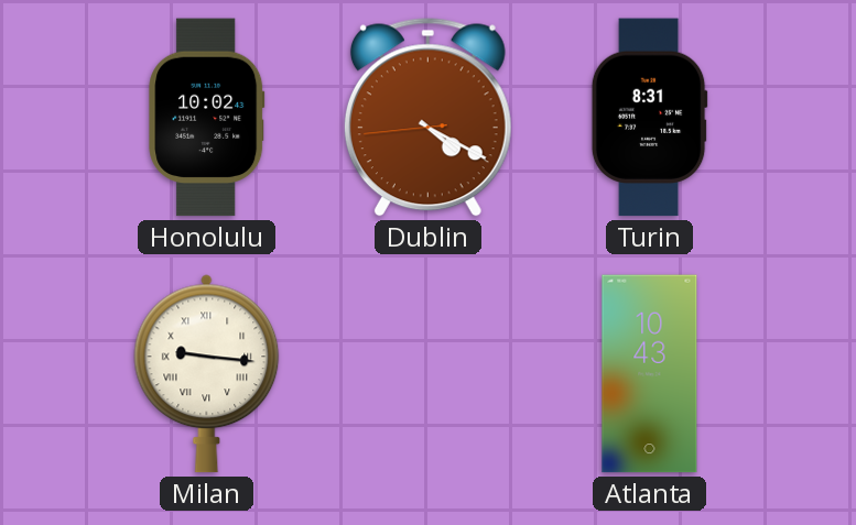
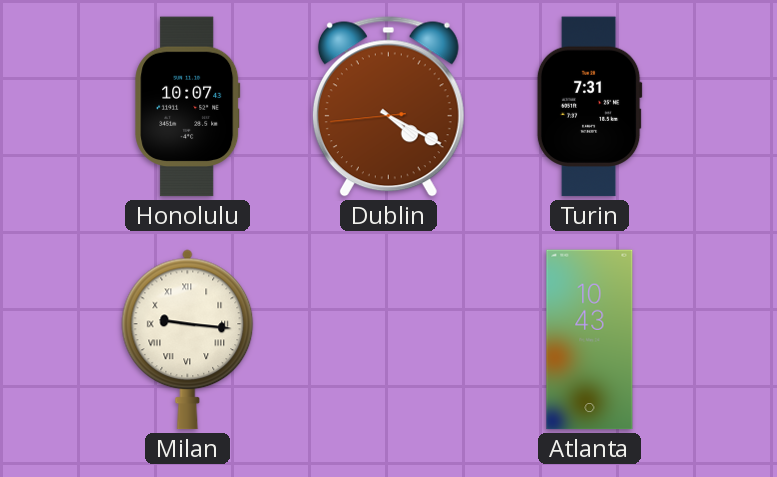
Honolulu: 10:02 -> 10:07
Turin: 8:31 -> 7:31
